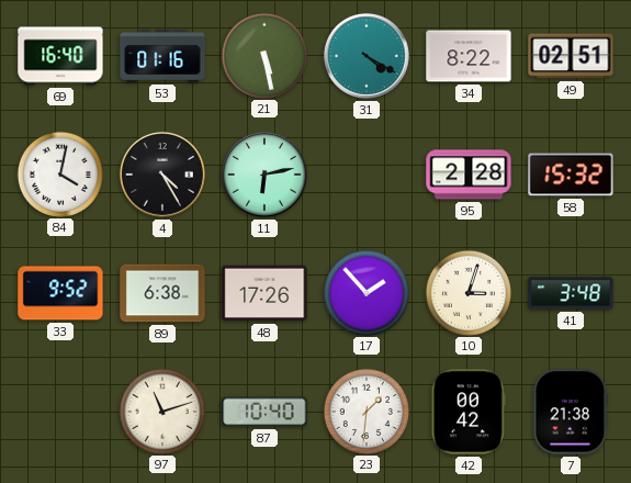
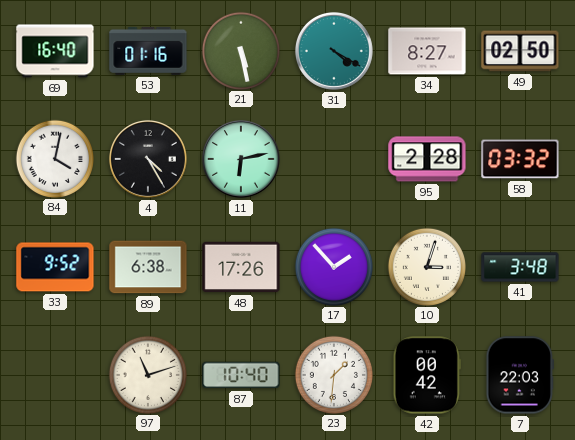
34: 8:22 -> 8:27
49: 02:51 -> 02:50
58: 15:32 -> 03:32
7: 21:38 -> 22:03
